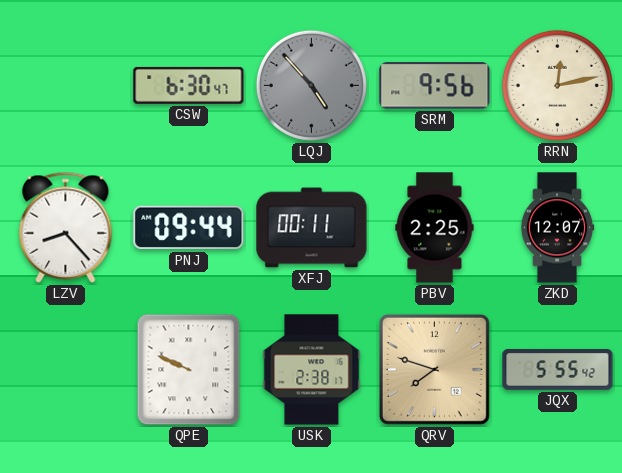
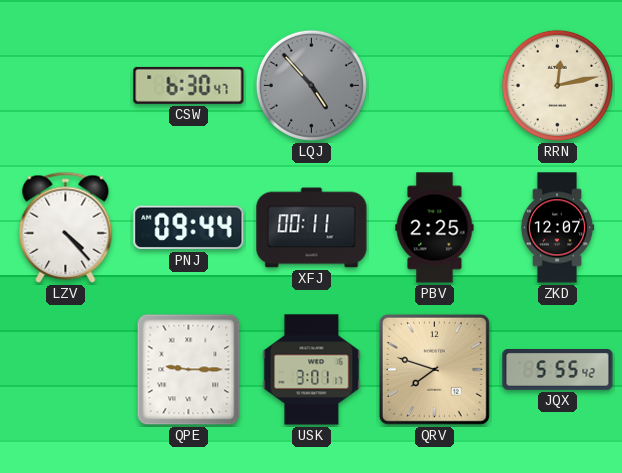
SRM: 9:56 -> none
LZV: 8:23 -> 4:23
QPE: 9:49 -> 9:15
USK: 2:38 -> 3:01
